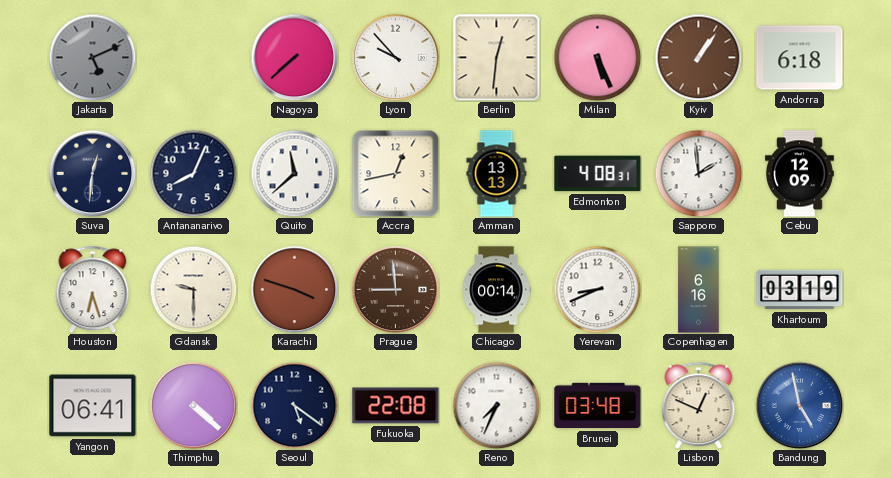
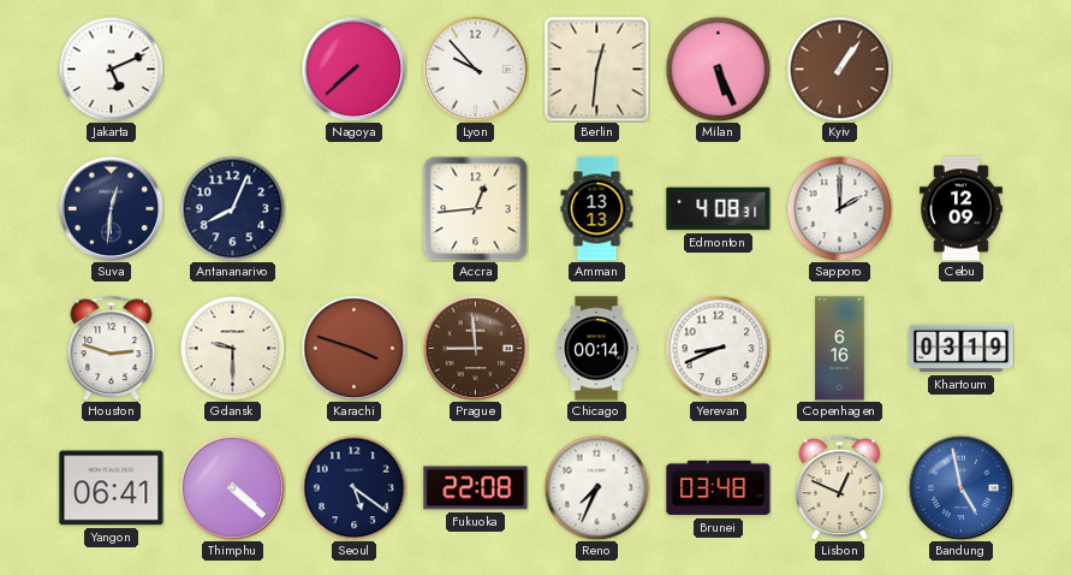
Jakarta dial: grey -> white
Andorra: 6:18 -> none
Quito: 11:38 -> none
Accra: 12:43 -> 12:44
Sapporo: 1:59 -> 2:00
Houston: 6:27 -> 2:48
